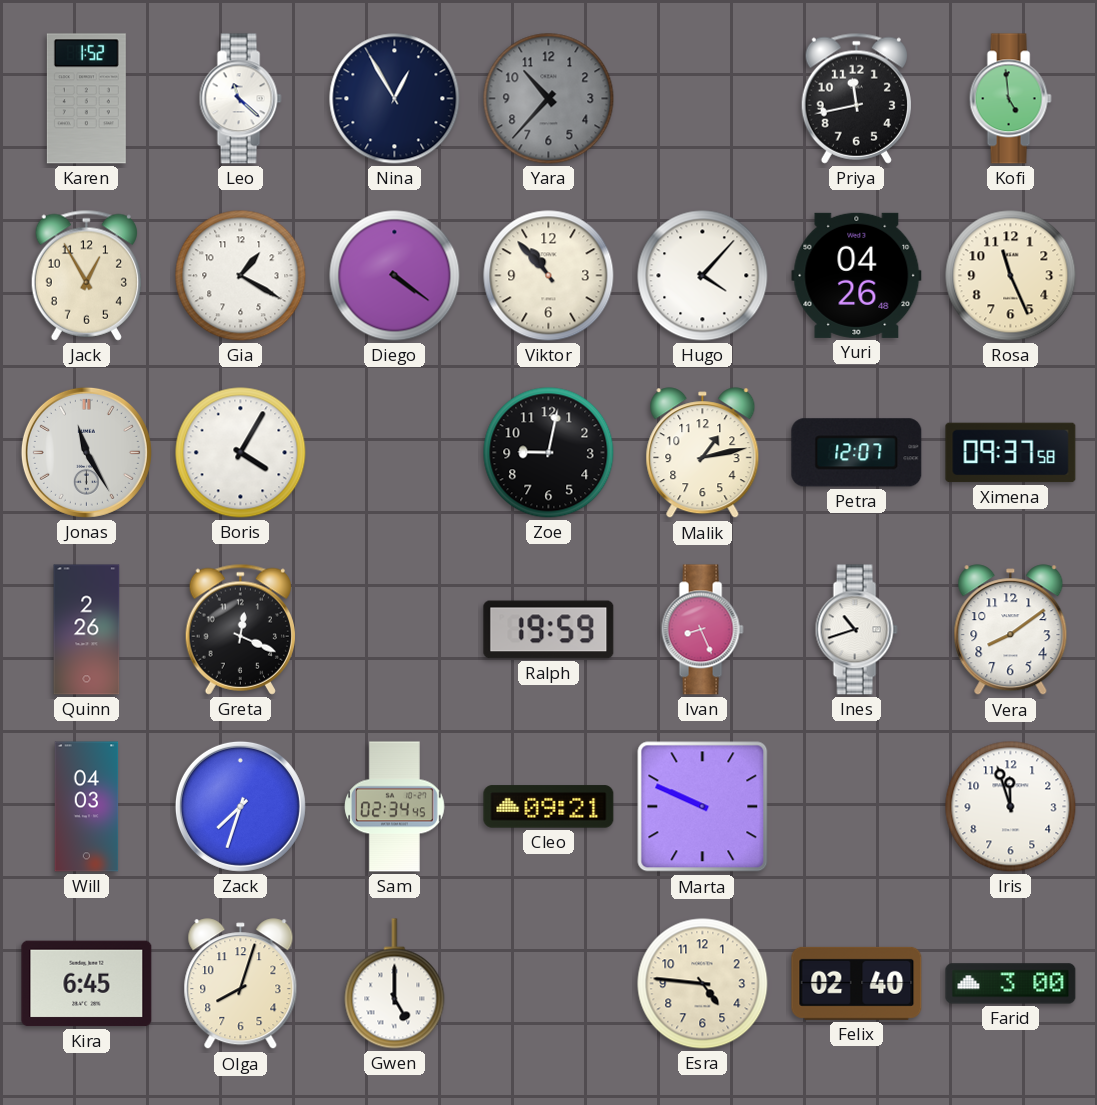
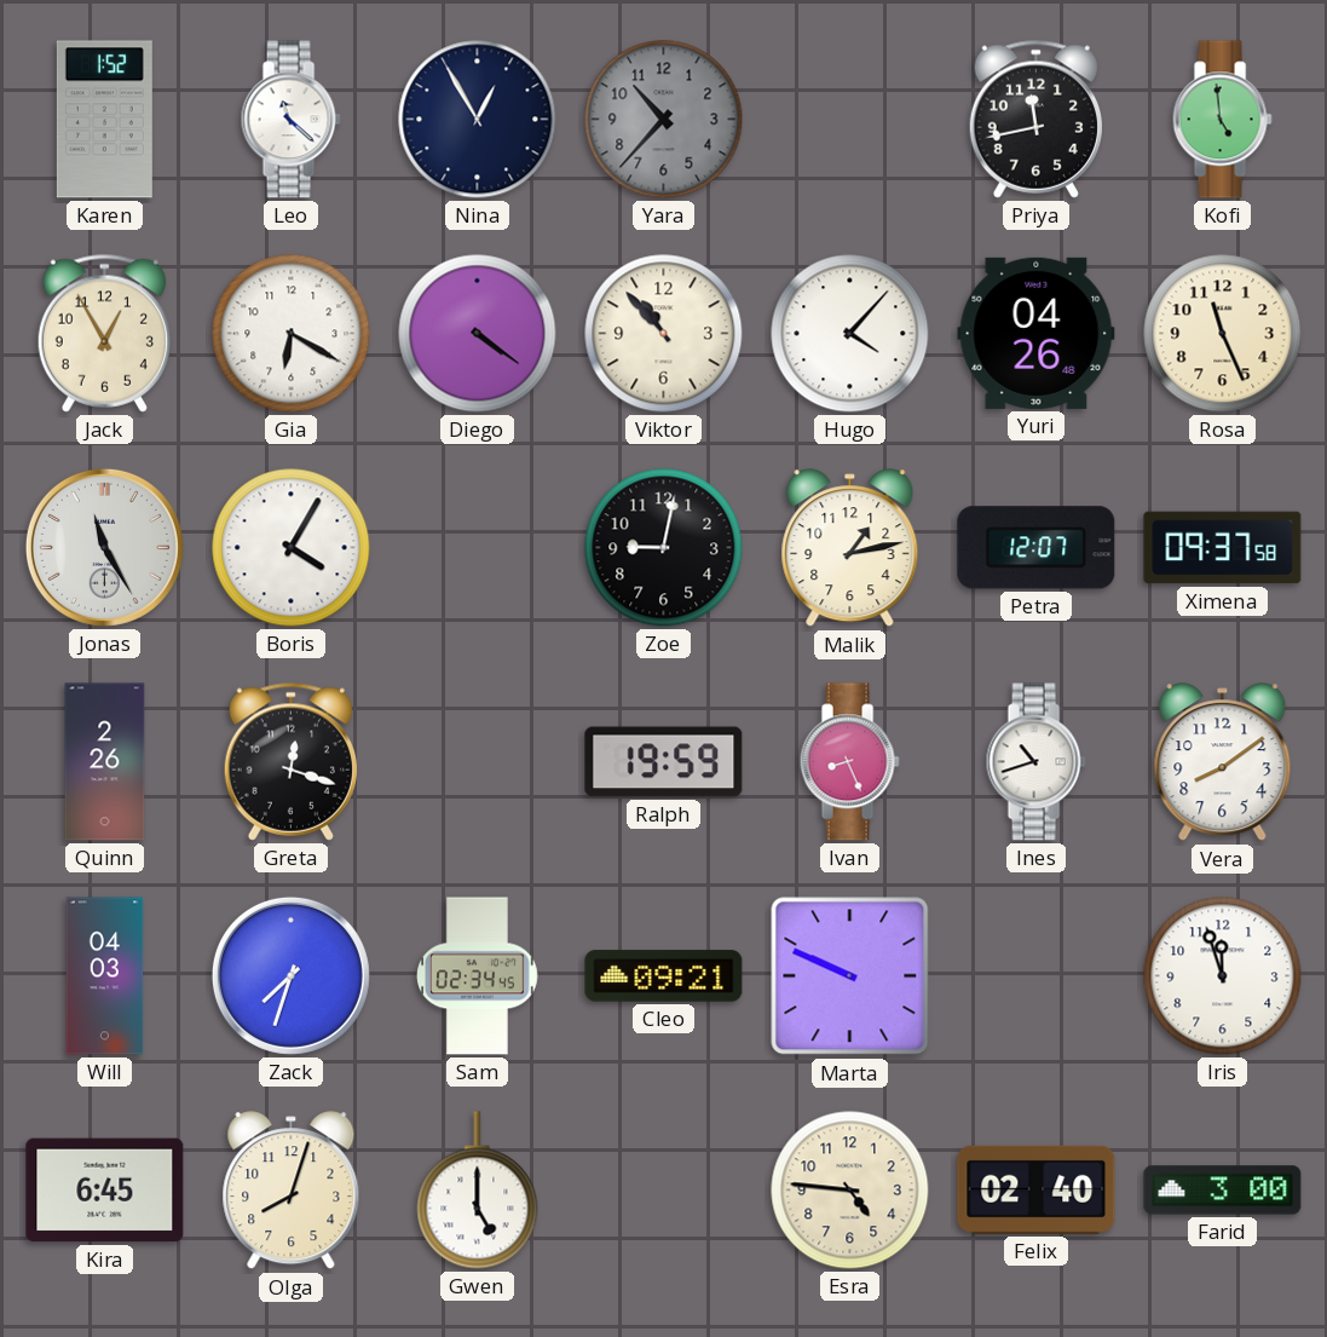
Gia: 1:20 -> 6:20
Greta: 12:19 -> 12:18
